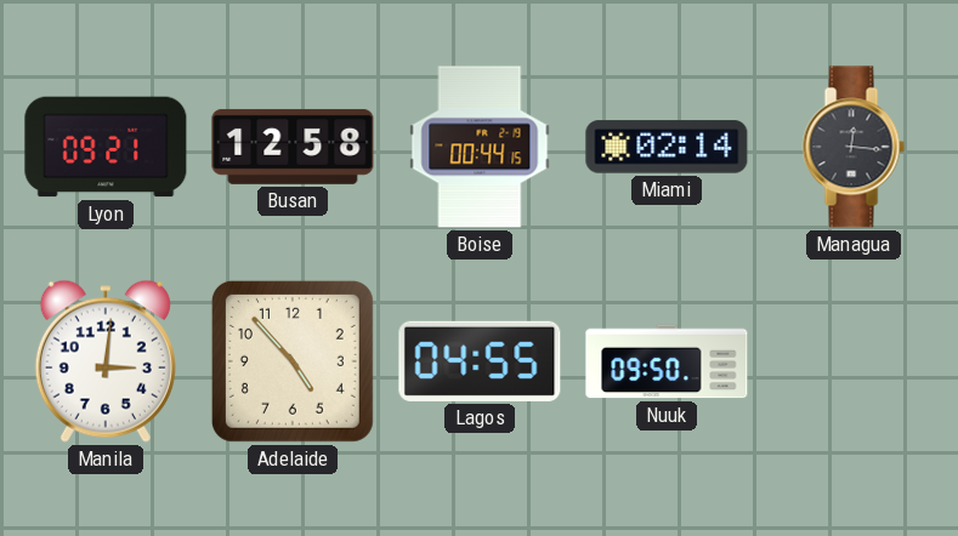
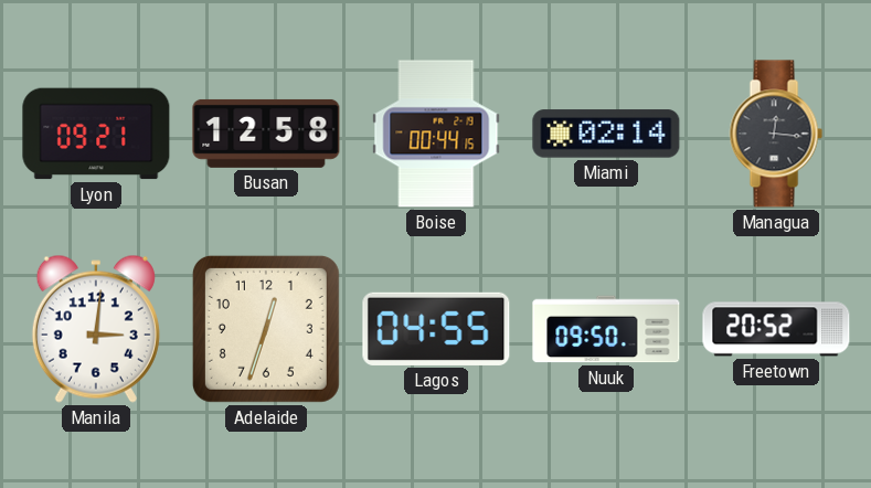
Adelaide: 4:53 -> 12:33
Freetown: none -> 20:52
